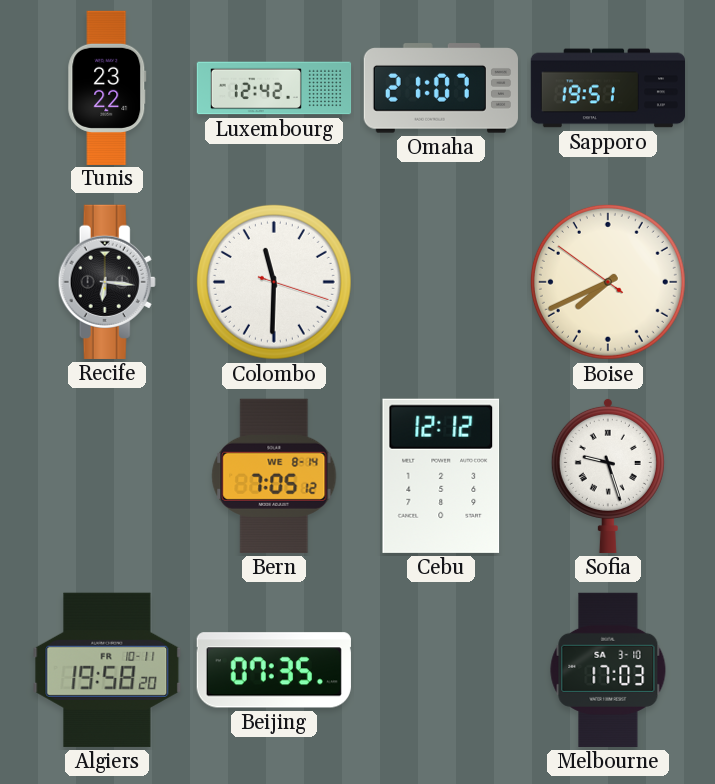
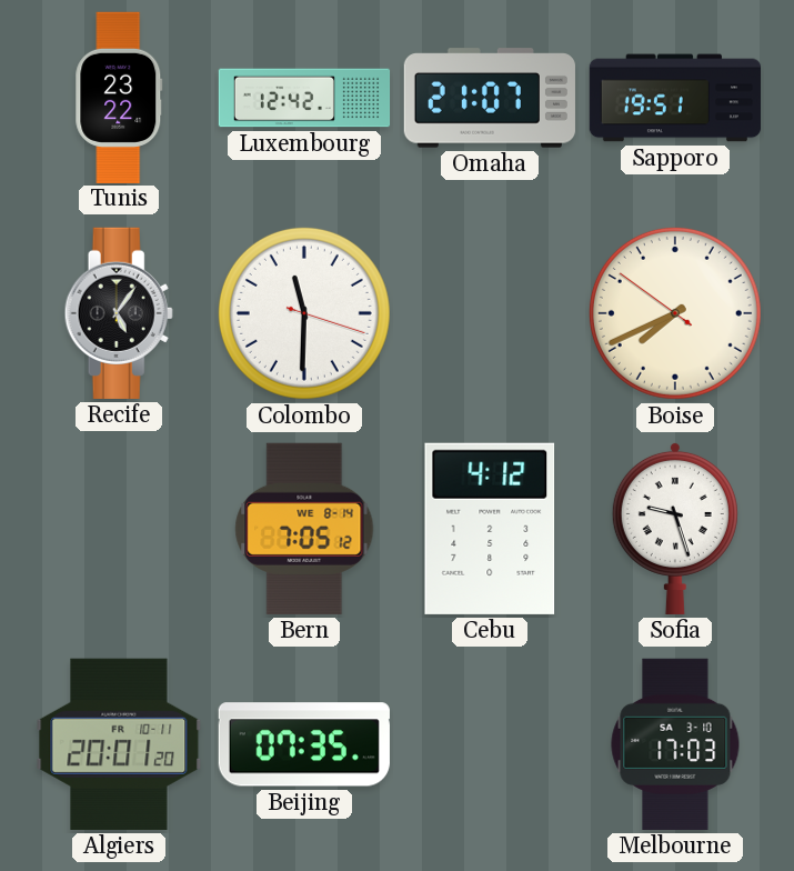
Recife: 6:16 -> 5:06
Cebu: 12:12 -> 4:12
Algiers: 19:58 -> 20:01
